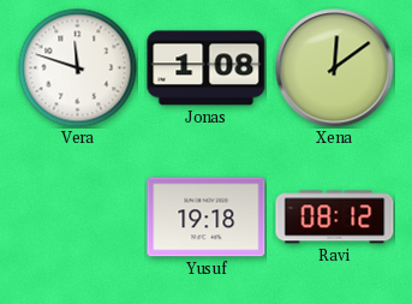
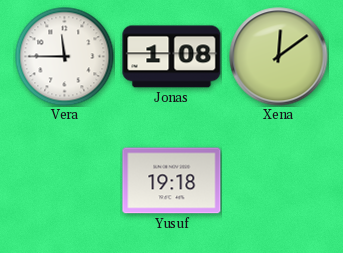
Vera: 11:48 -> 11:45
Ravi: 08:12 -> none
